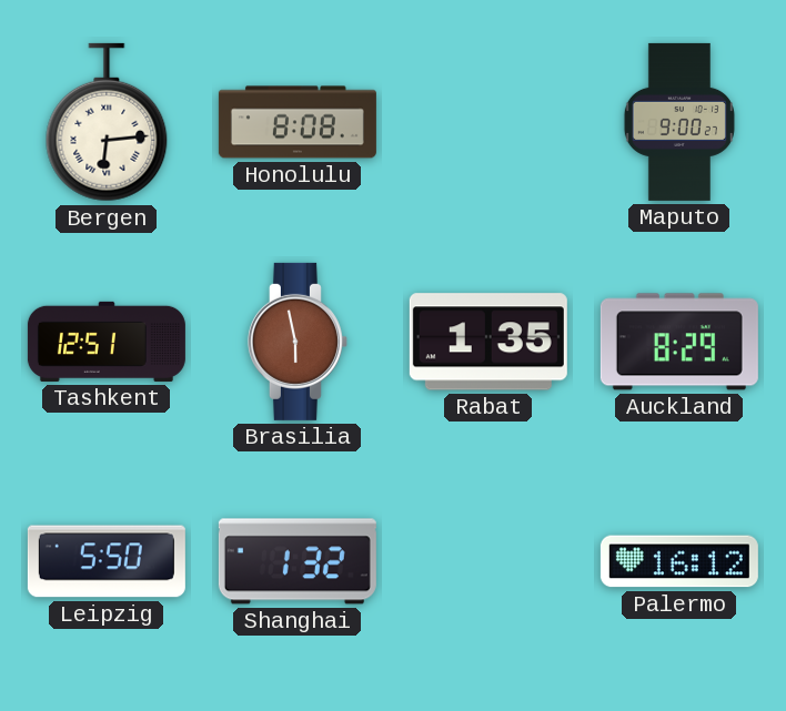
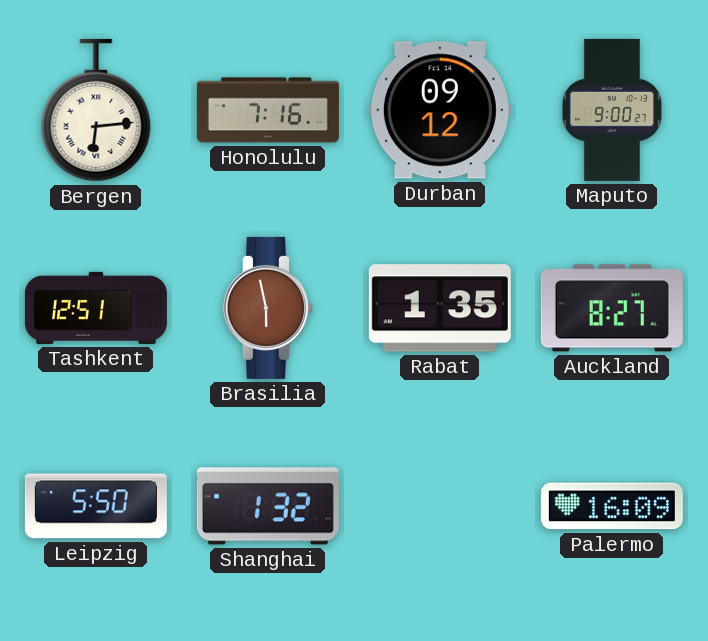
Honolulu: 8:08 -> 7:16
Durban: none -> 09:12
Auckland: 8:29 -> 8:27
Palermo: 16:12 -> 16:09
